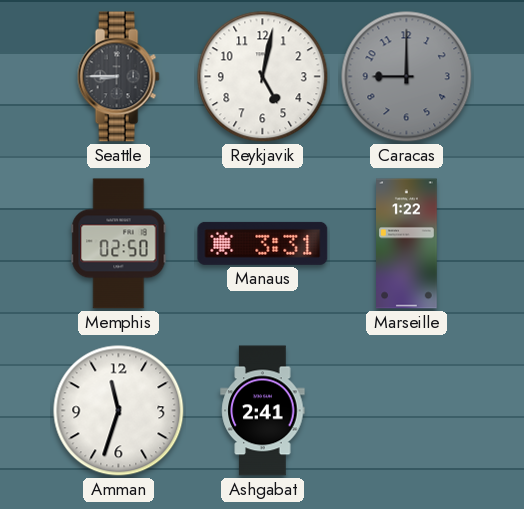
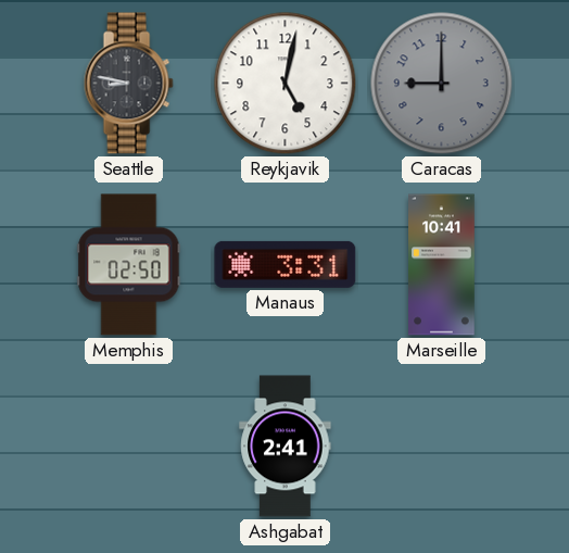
Seattle: 8:45 -> 8:47
Marseille: 1:22 -> 10:41
Amman: 11:33 -> none
